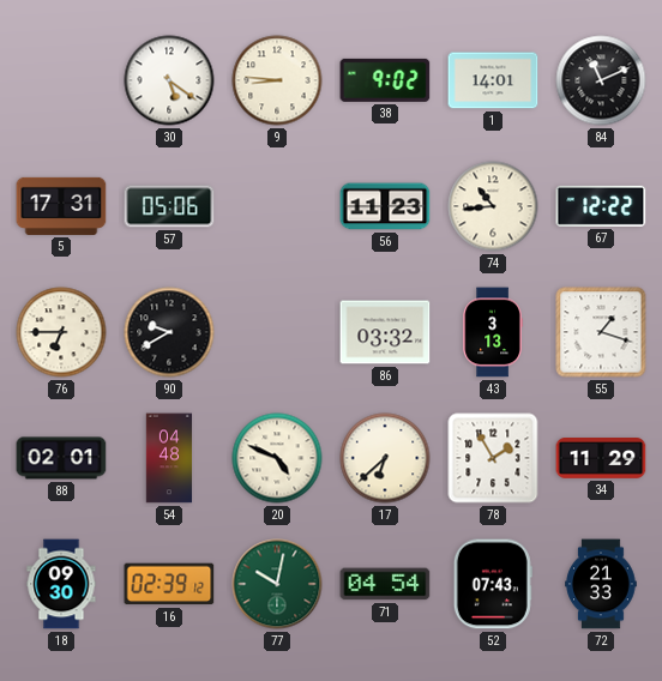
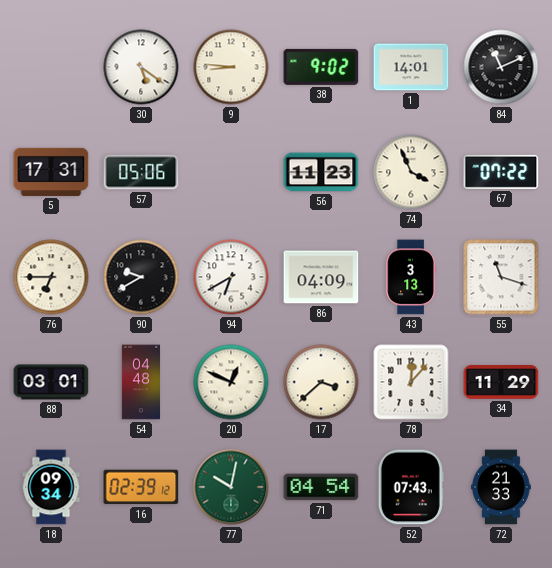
74: 10:44 -> 3:56
67: 12:22 -> 07:22
94: none -> 6:40
86: 03:32 -> 04:09
55: 1:18 -> 11:18
88: 02:01 -> 03:01
20: 4:49 -> 12:49
17: 6:38 -> 3:38
78: 1:55 -> 12:07
18: 09:30 -> 09:34
